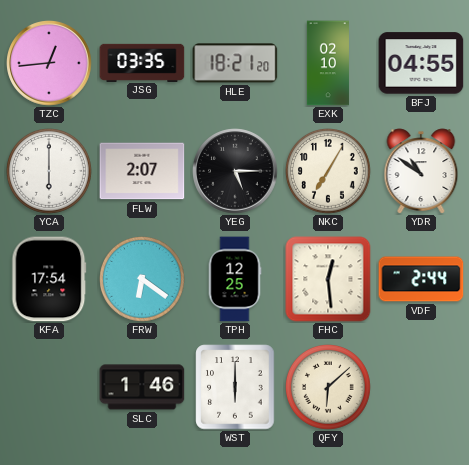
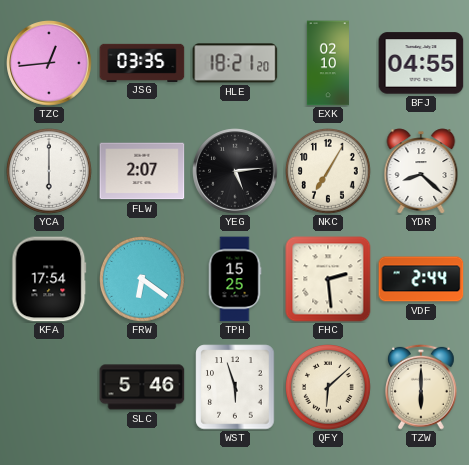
YEG: 5:15 -> 5:14
YDR: 10:51 -> 8:22
TPH: 12:25 -> 15:25
FHC: 12:29 -> 2:29
SLC: 1:46 -> 5:46
WST: 6:00 -> 5:57
TZW: none -> 6:00
